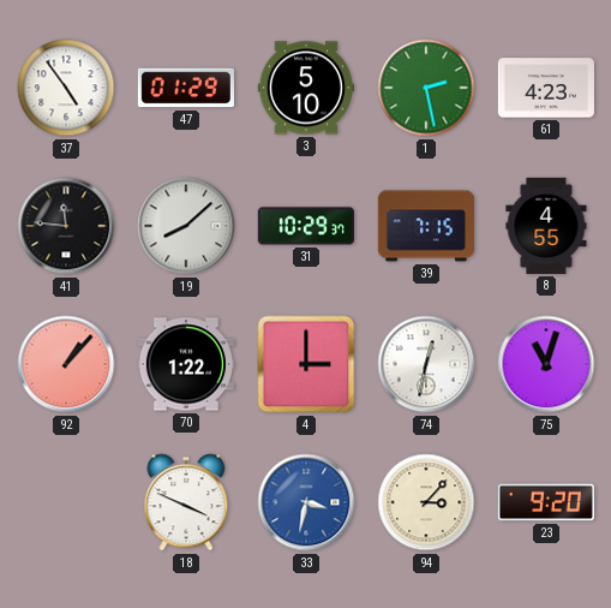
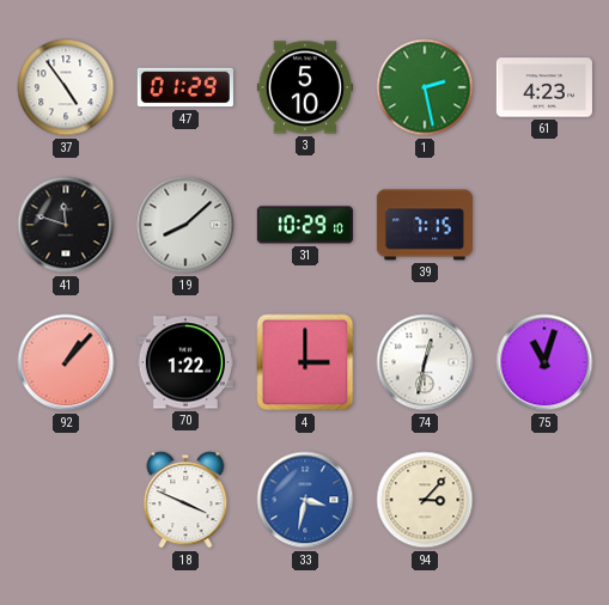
41: 11:46 -> 11:48
31: 10:29:37 -> 10:29:10
8: 4:55 -> none
23: 9:20 -> none
